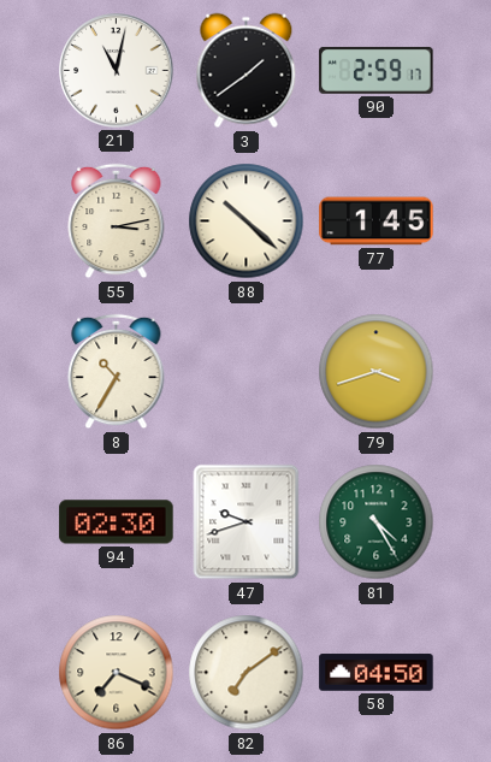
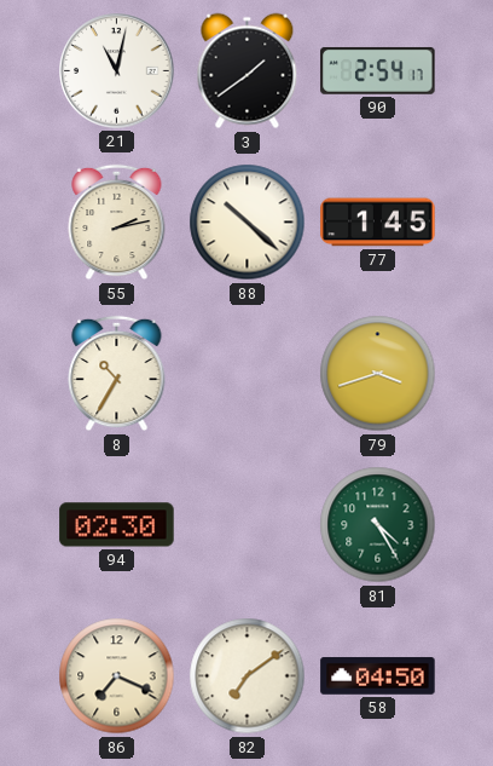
90: 2:59 -> 2:54
55: 3:13 -> 2:13
47: 9:42 -> none
